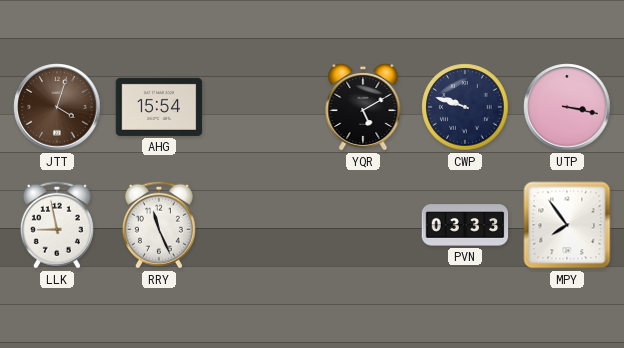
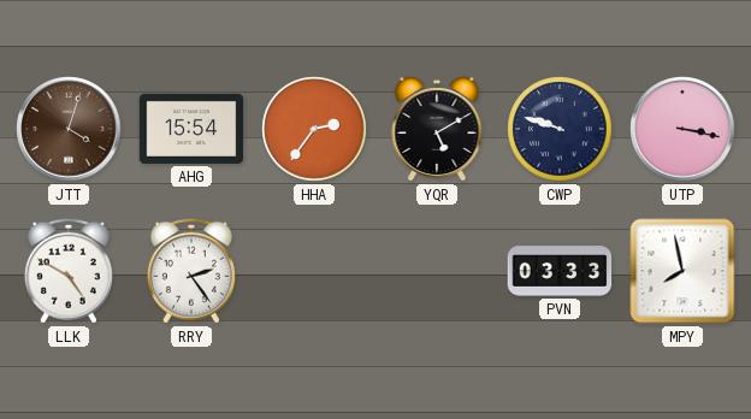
HHA: none -> 2:36
LLK: 8:58 -> 4:50
RRY: 11:26 -> 2:24
MPY: 7:54 -> 7:58
